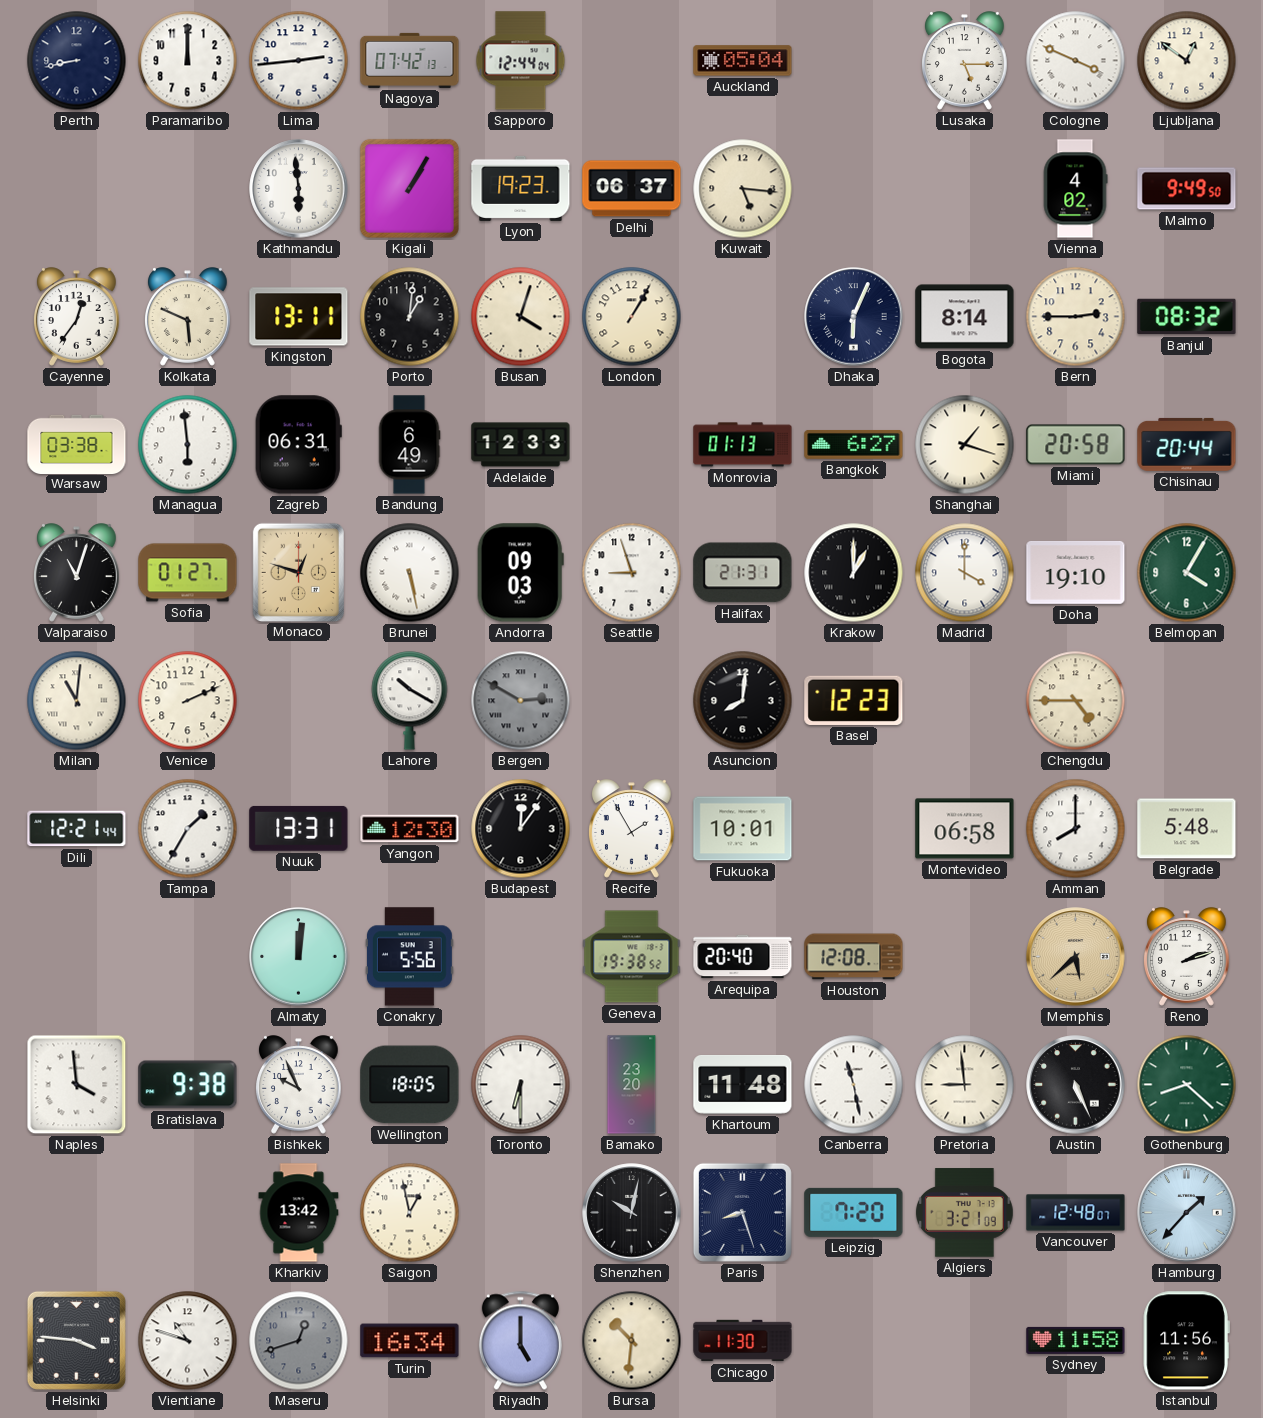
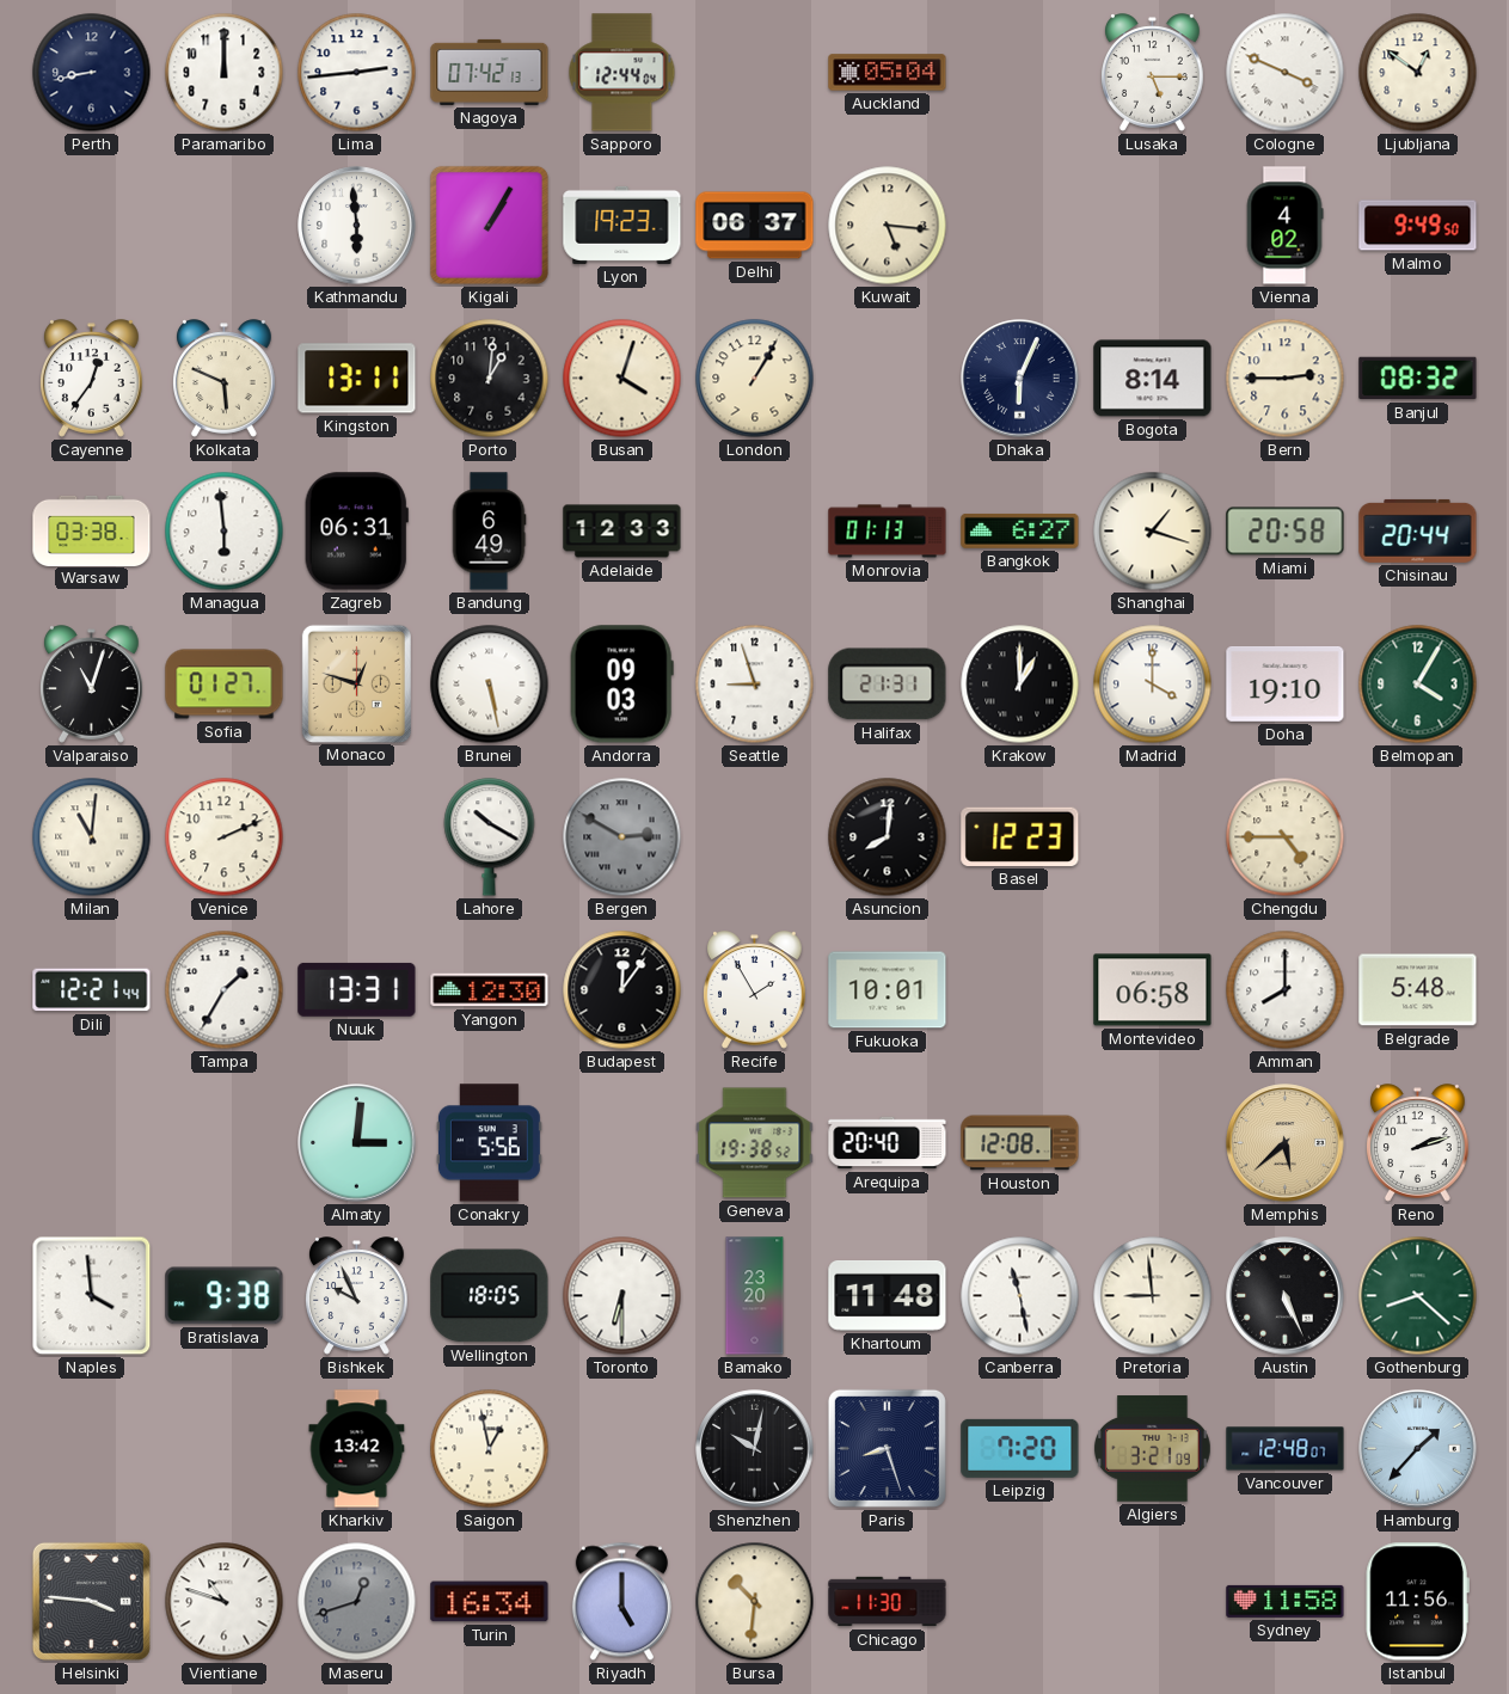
Almaty: 12:01 -> 3:01
